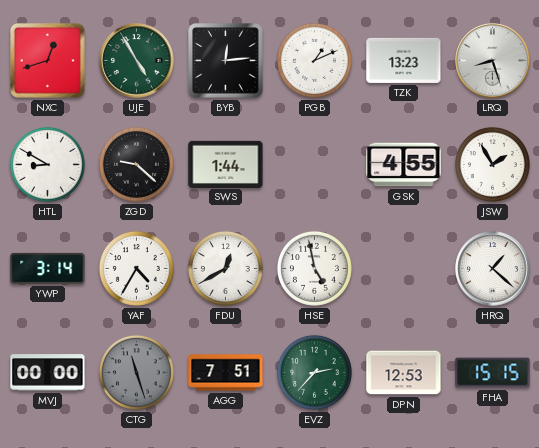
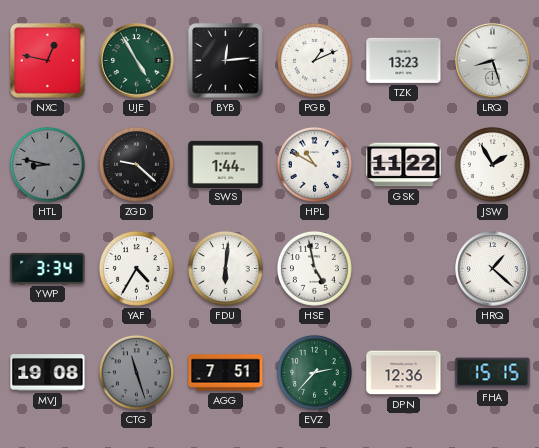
NXC: 12:42 -> 12:47
HTL: 8:50 -> 8:47
HTL dial: white -> grey
HPL: none -> 10:50
GSK: 4:55 -> 11:22
YWP: 3:14 -> 3:34
FDU: 12:40 -> 6:01
MVJ: 00:00 -> 19:08
DPN: 12:53 -> 12:36
